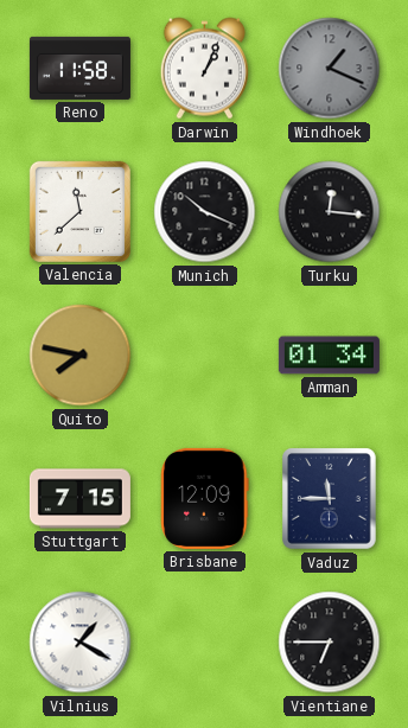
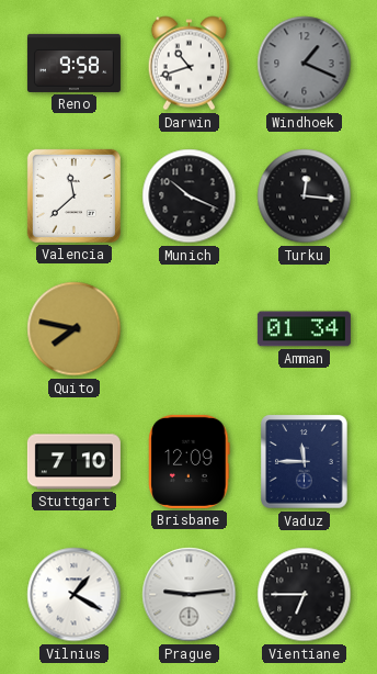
Reno: 11:58 -> 9:58
Darwin: 1:04 -> 10:42
Stuttgart: 7:15 -> 7:10
Prague: none -> 9:14
